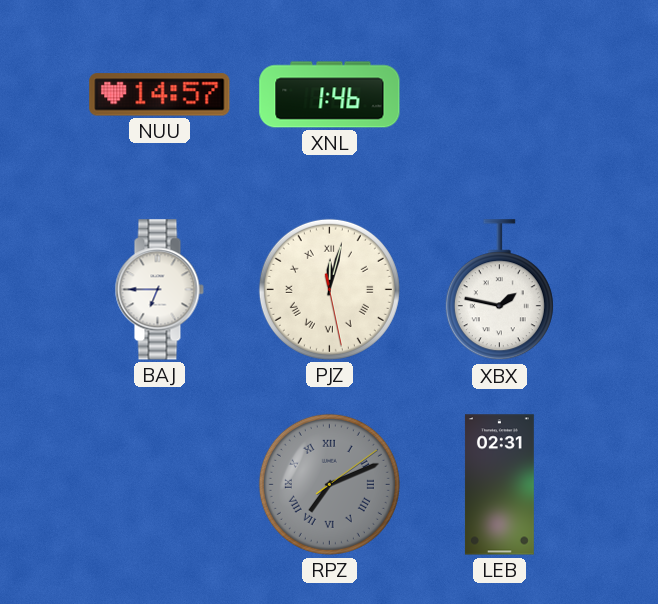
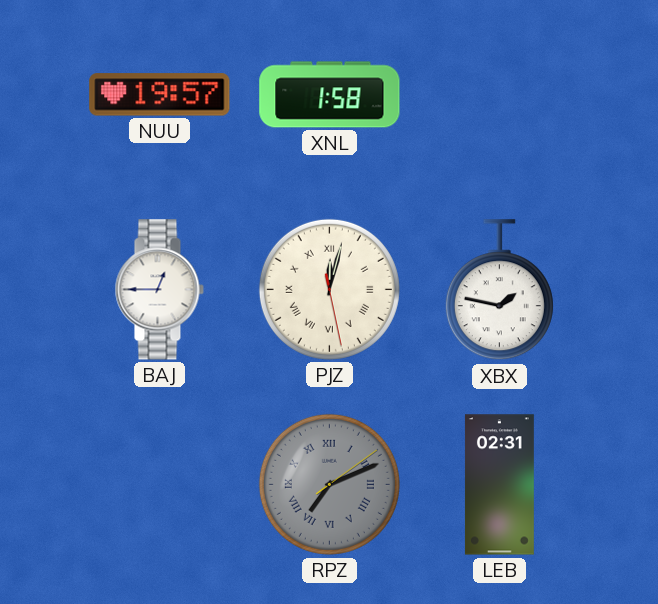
NUU: 14:57 -> 19:57
XNL: 1:46 -> 1:58
BAJ: 6:45 -> 12:45
